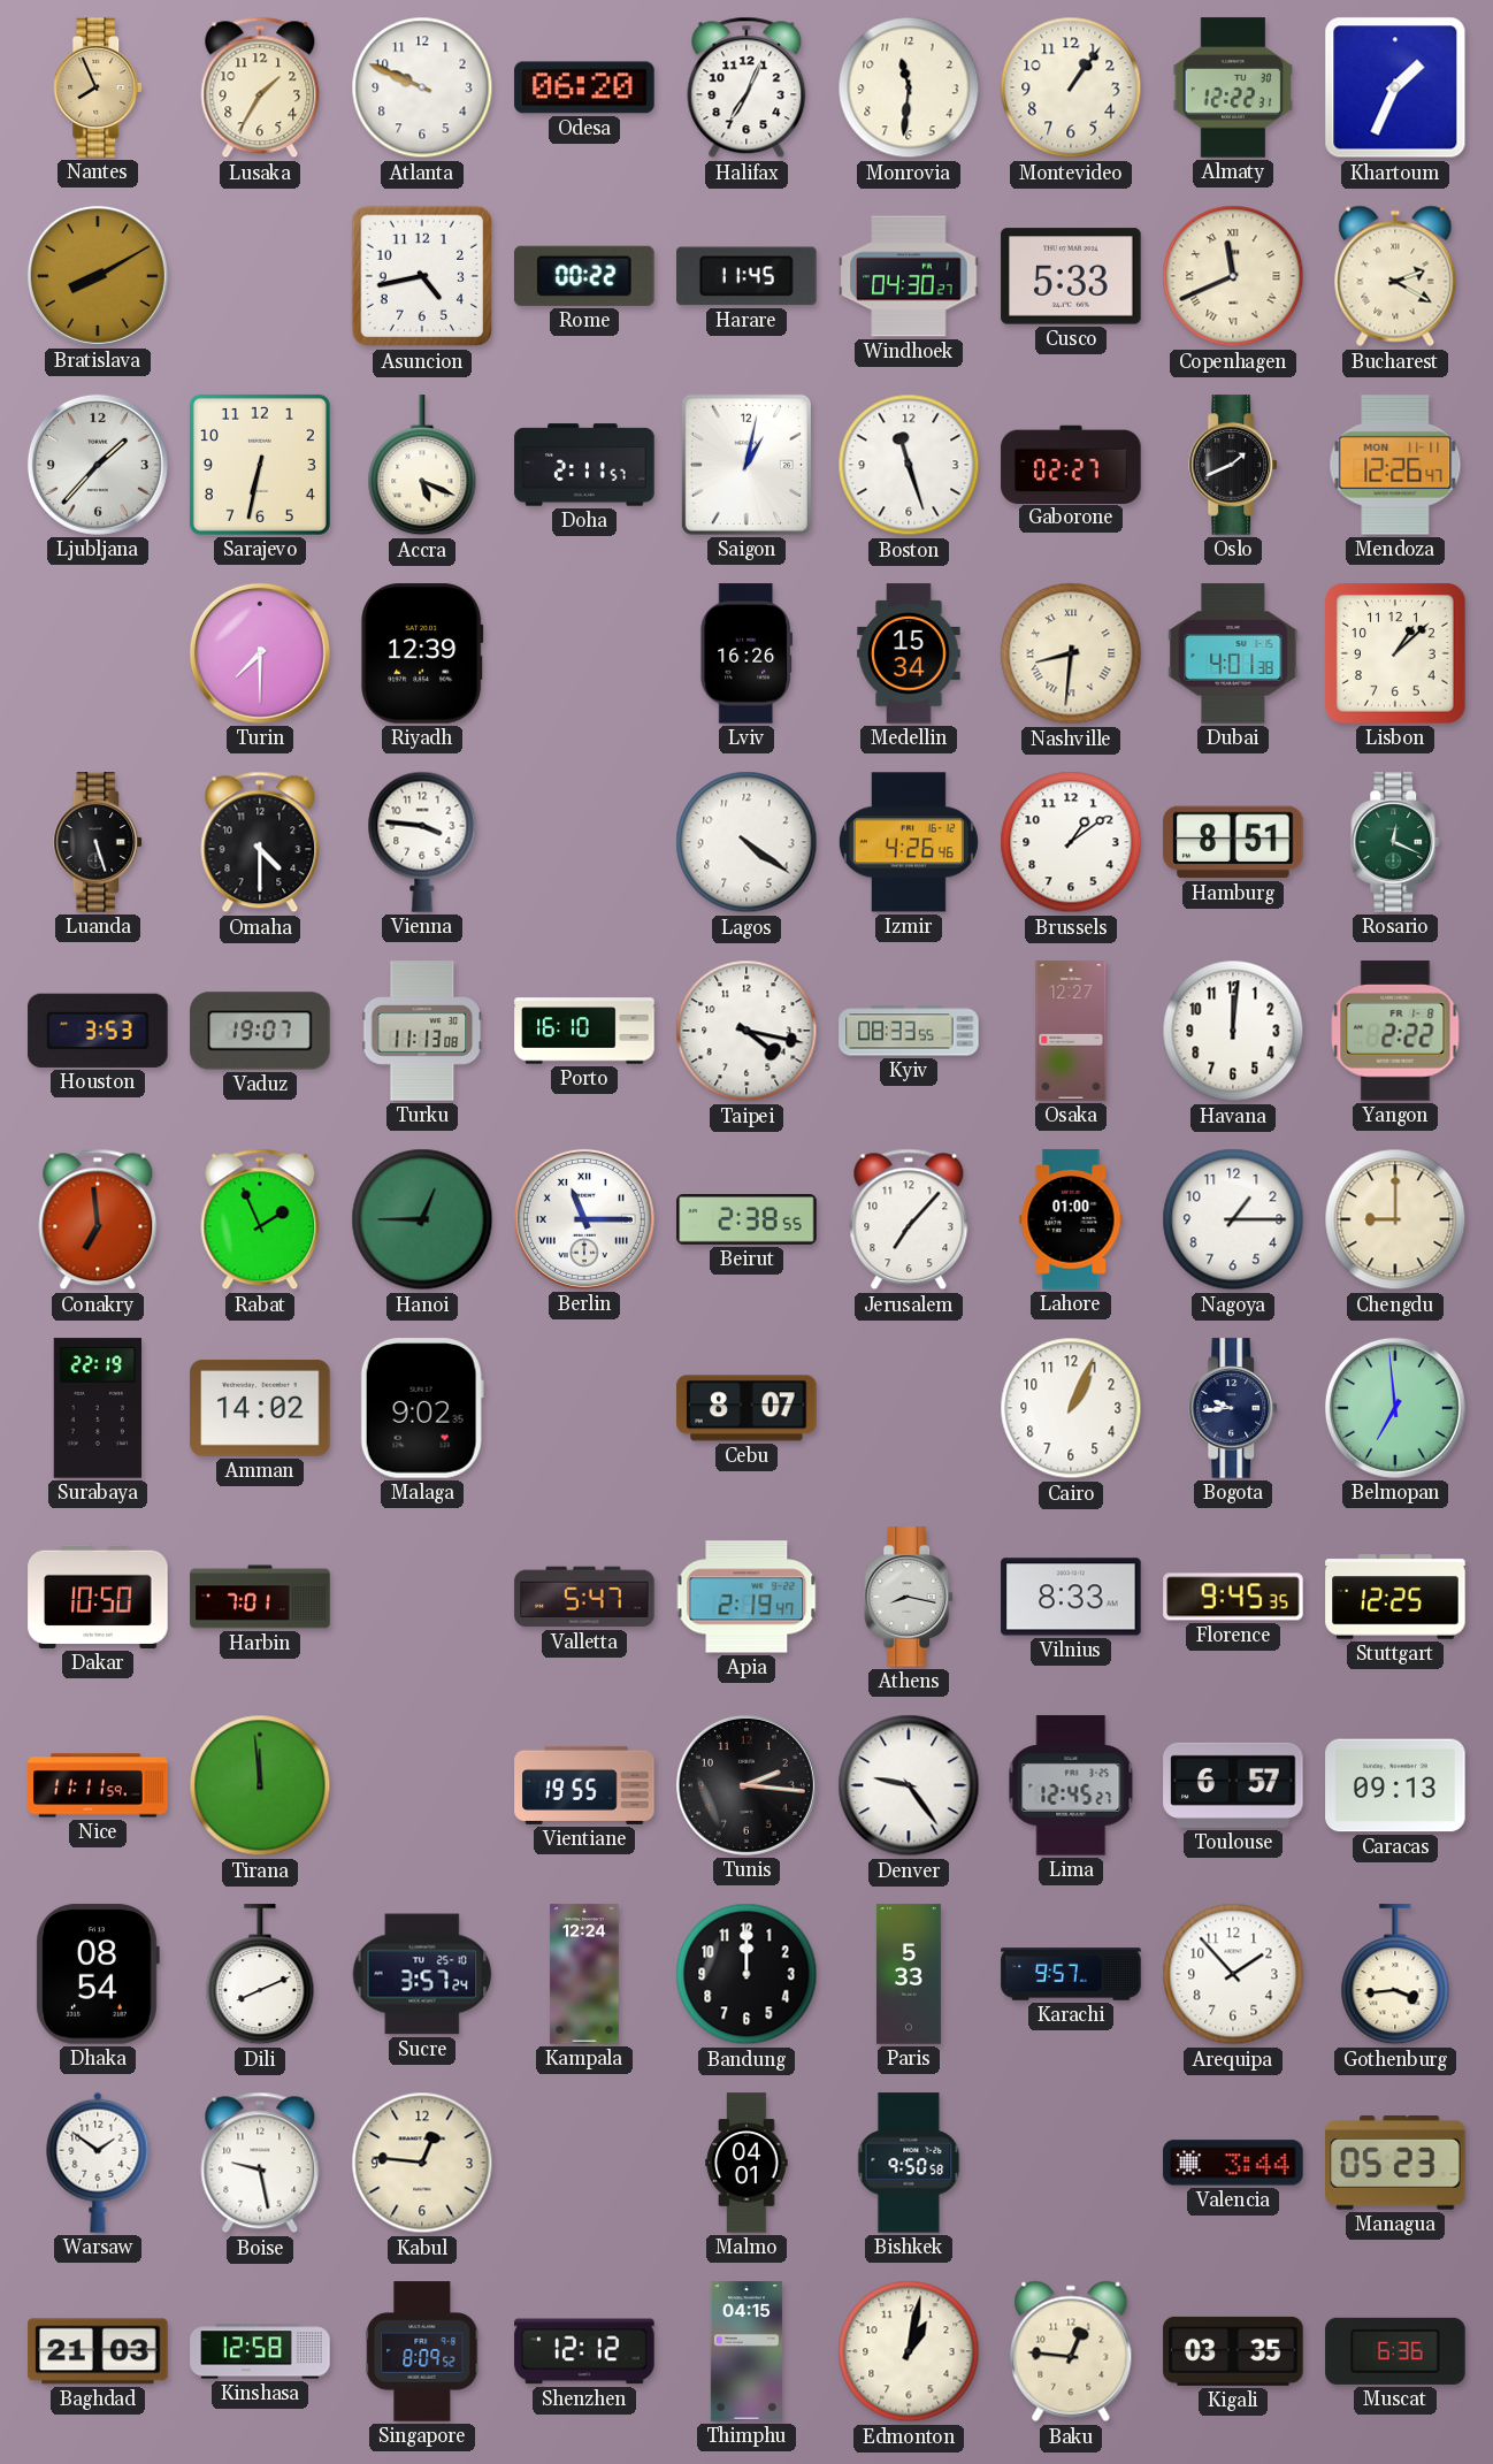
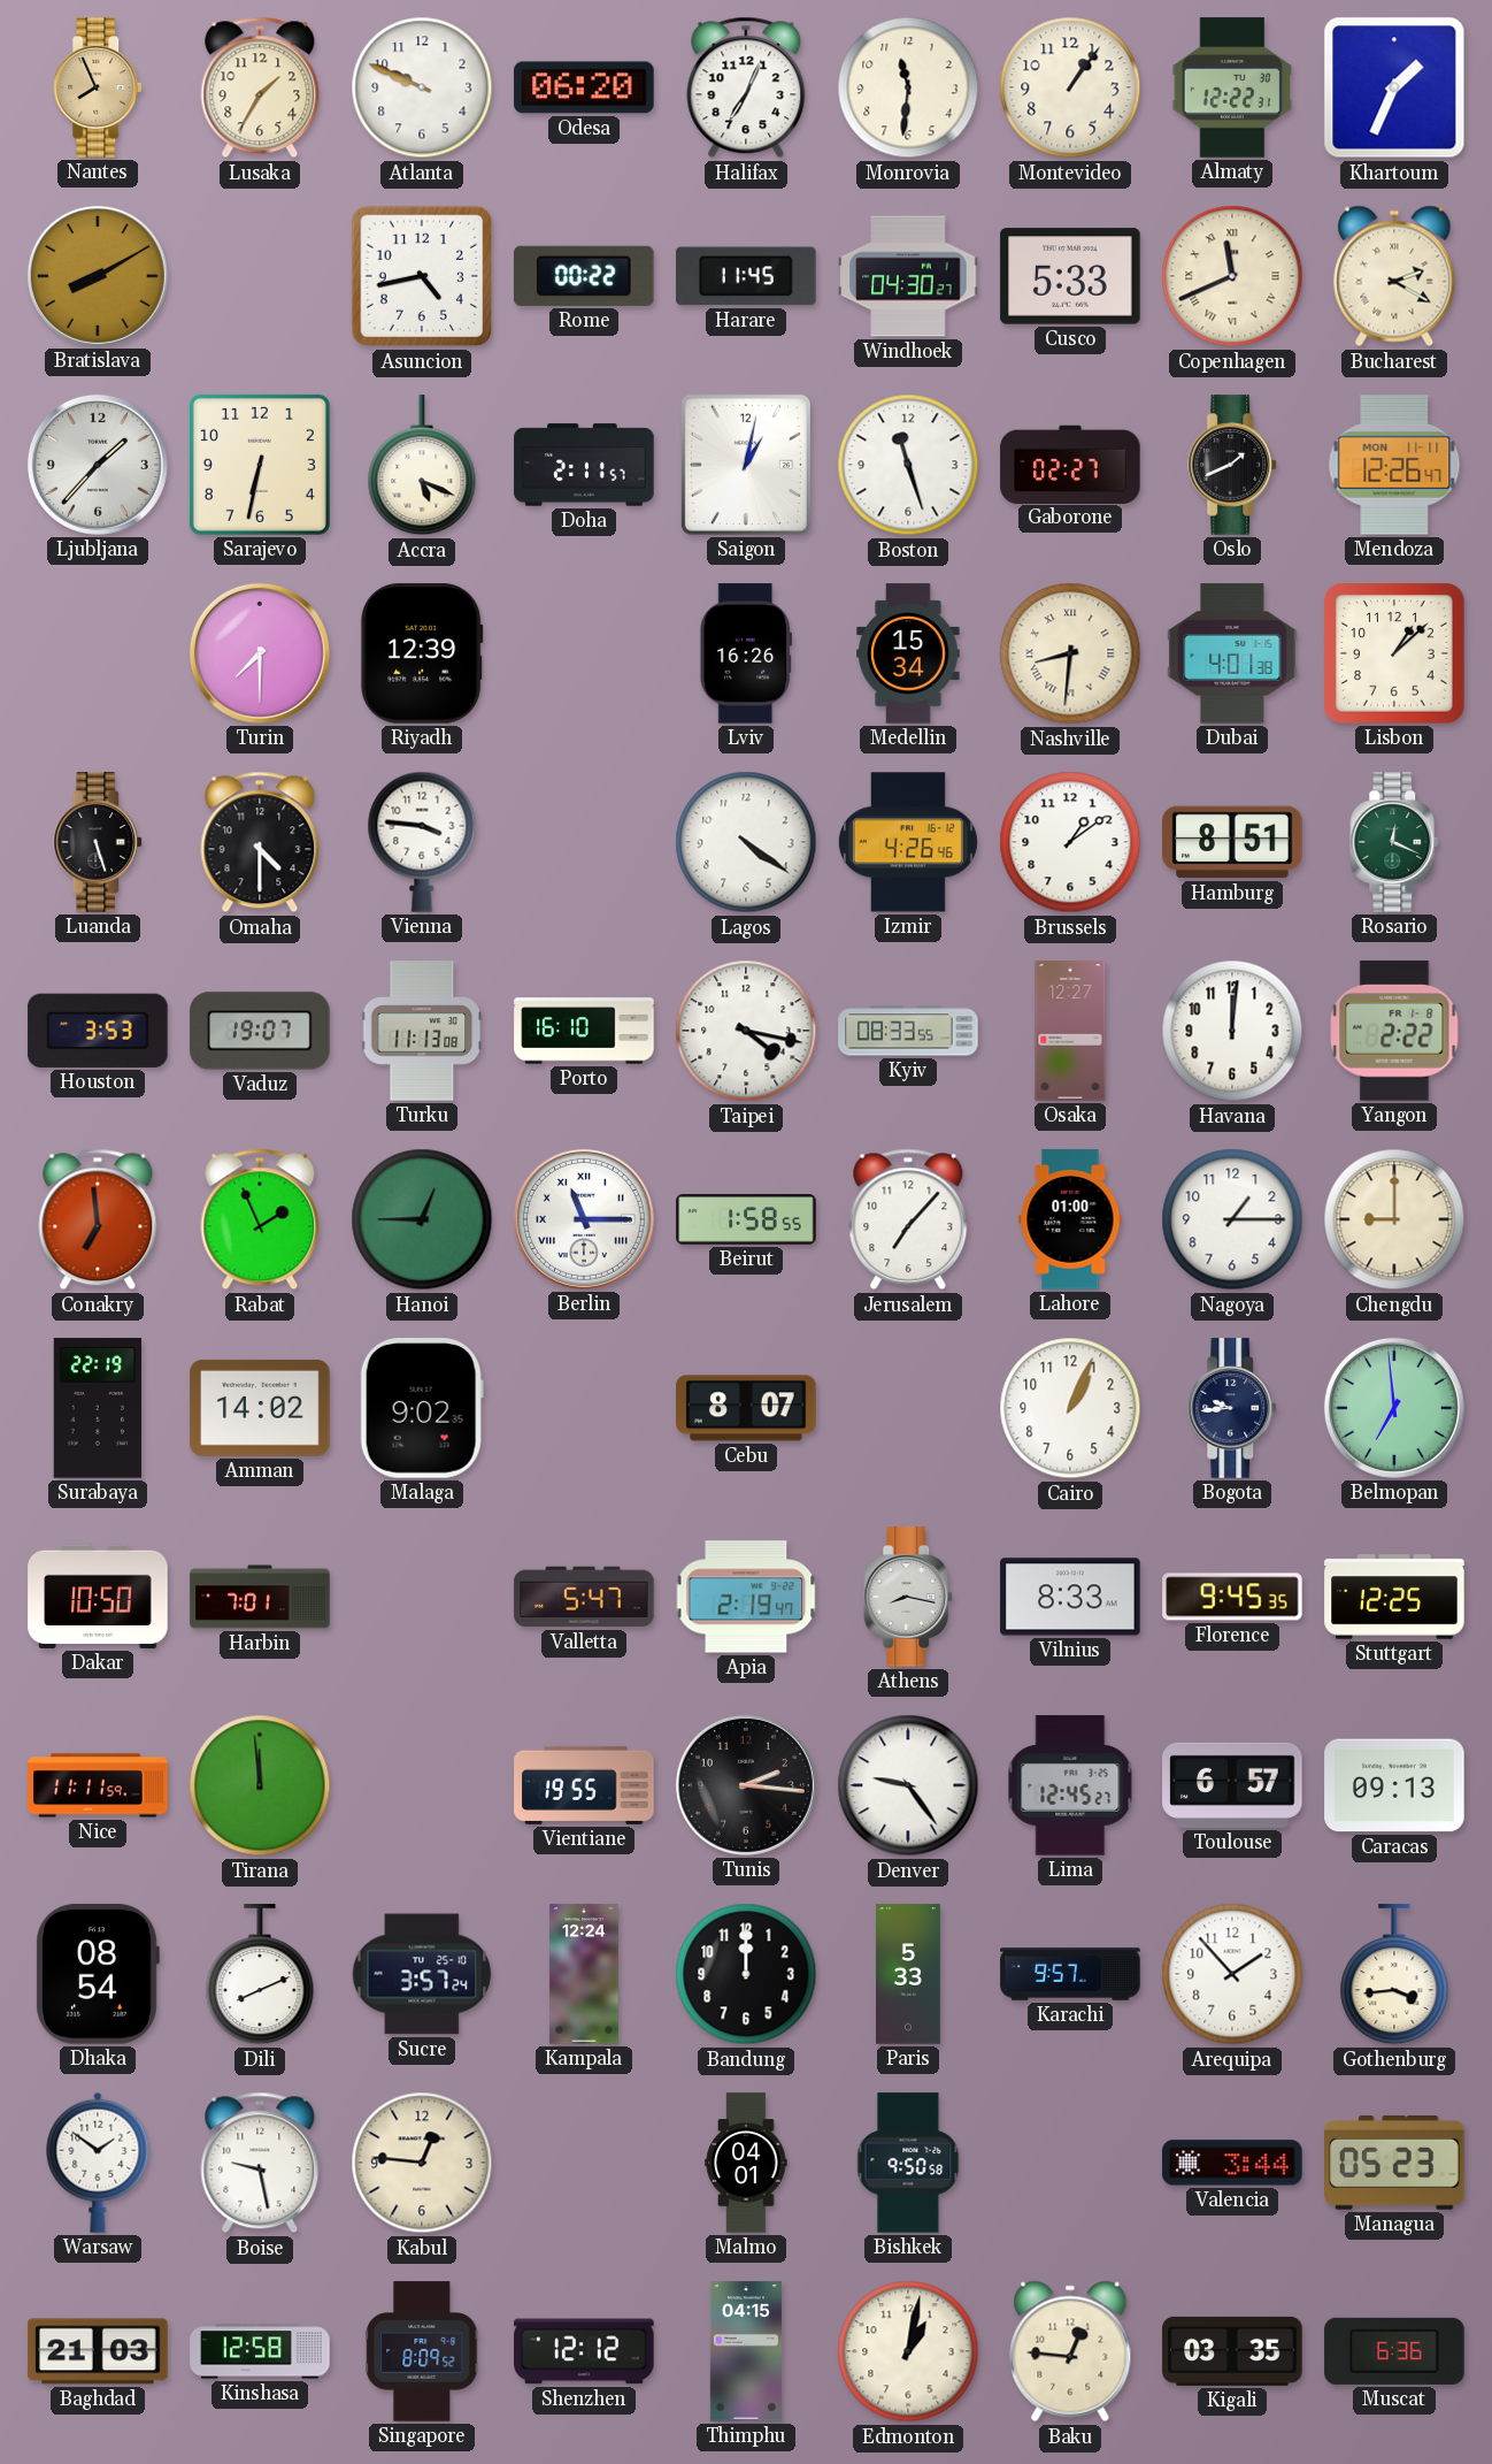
Beirut: 2:38 -> 1:58
